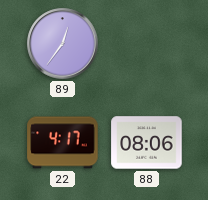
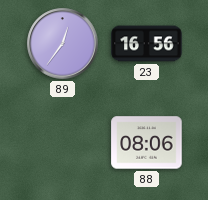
23: none -> 16:56
22: 4:17 -> none
